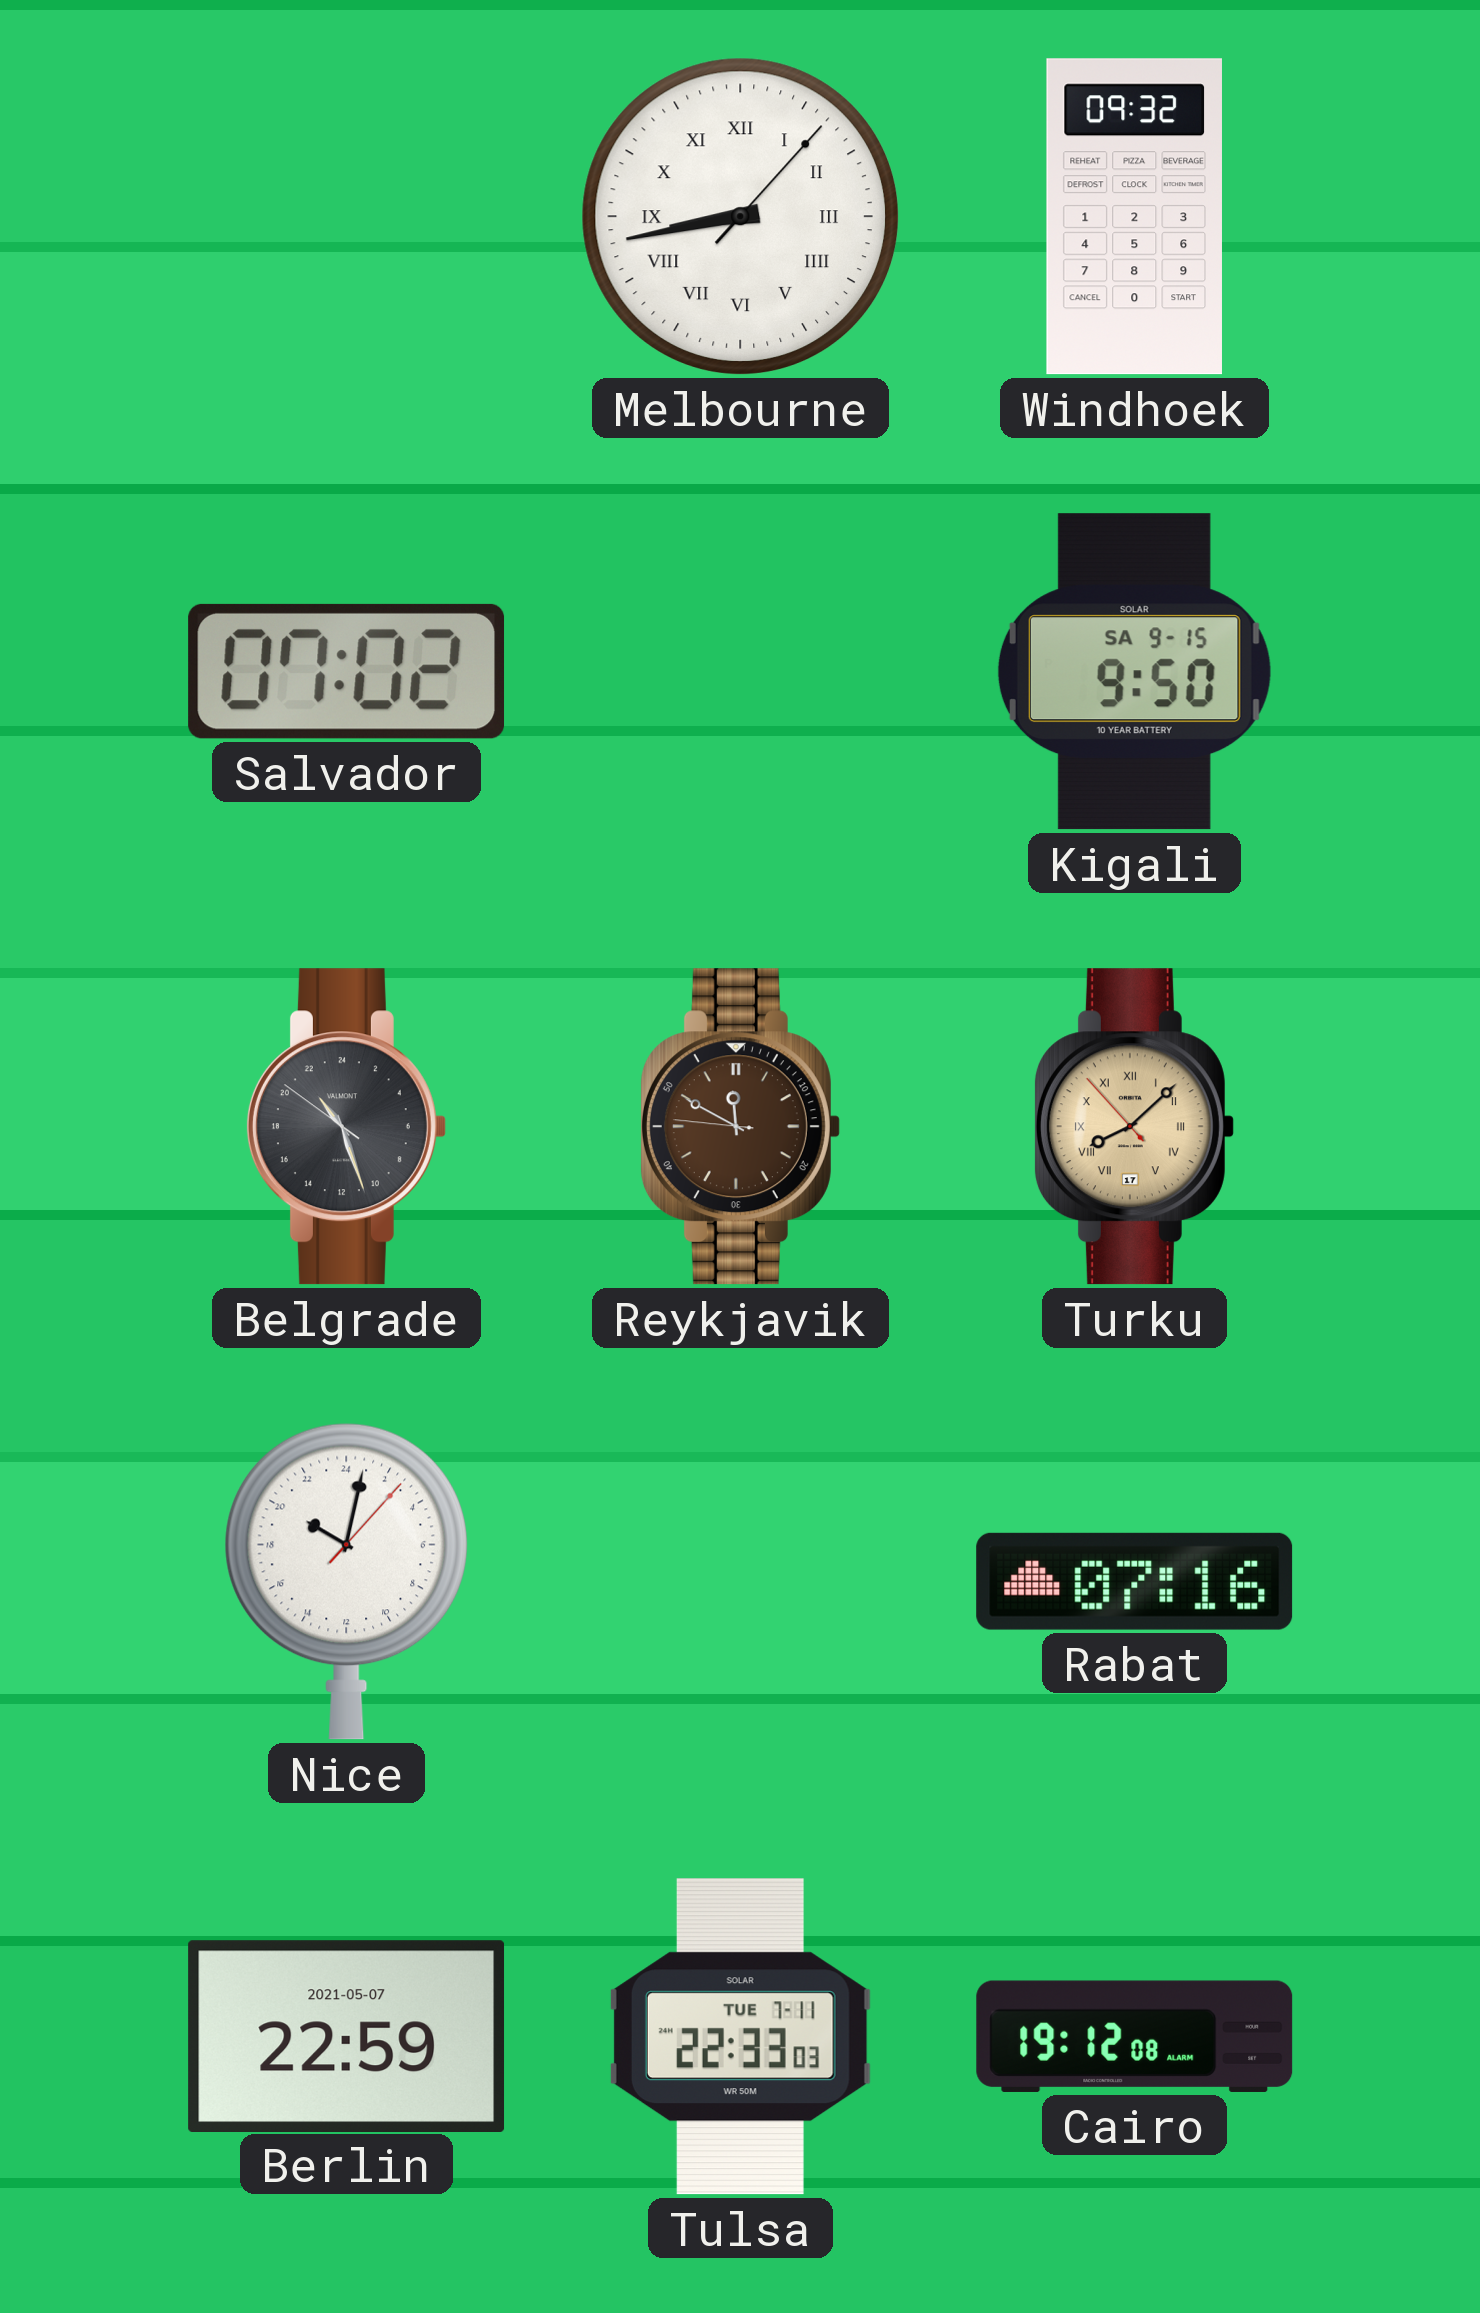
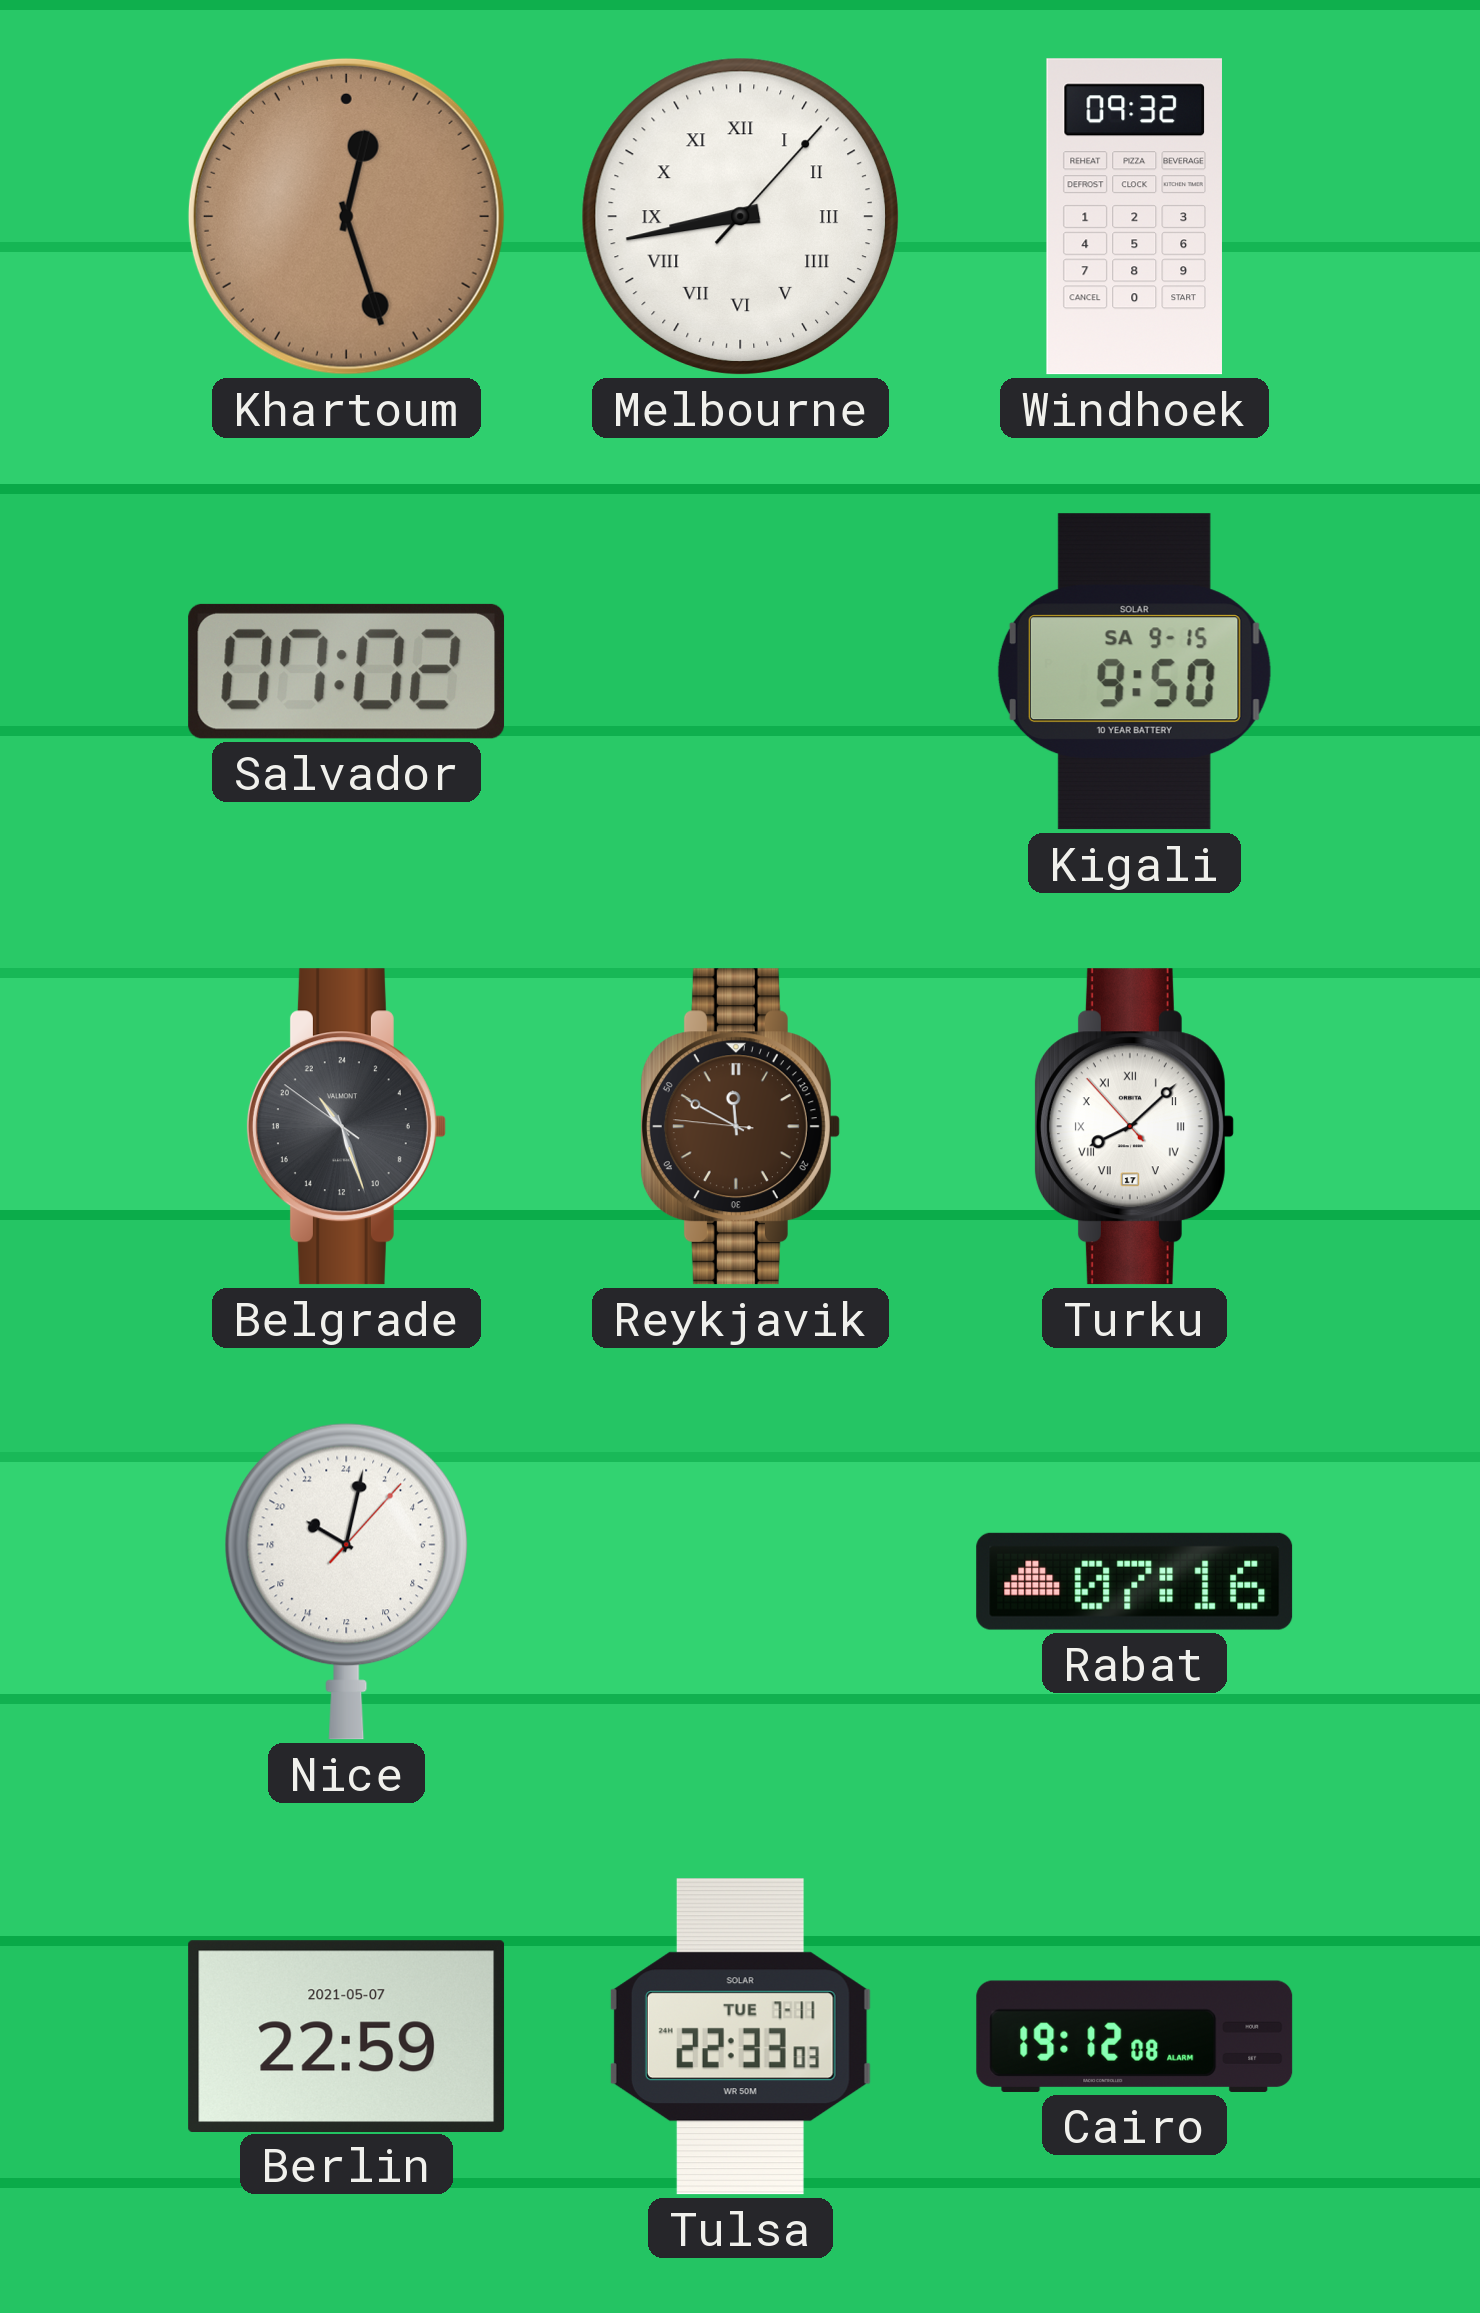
Khartoum: none -> 12:27
Turku dial: champagne -> white
